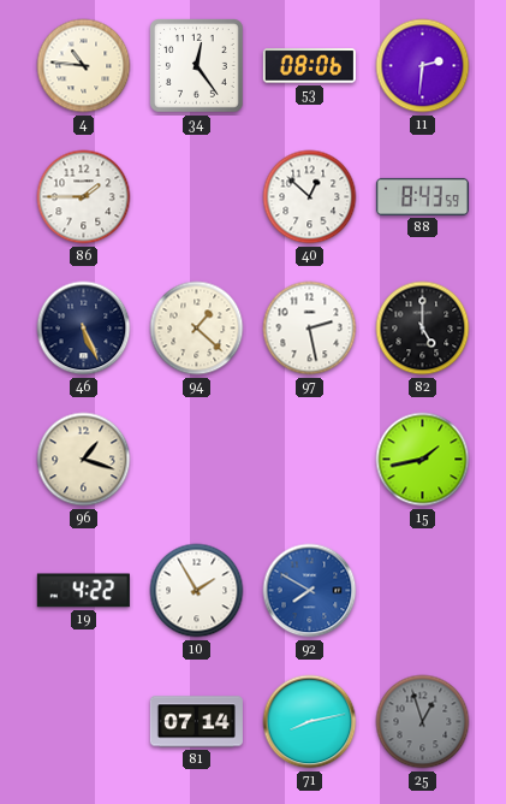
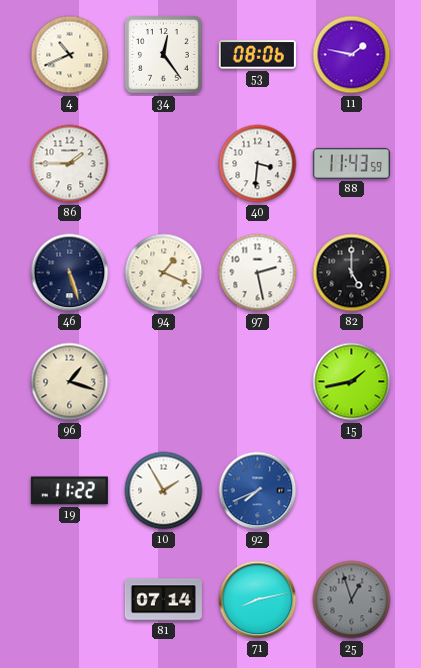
4: 10:46 -> 10:41
11: 2:31 -> 1:47
40: 12:52 -> 3:31
88: 8:43 -> 11:43
46: 5:26 -> 5:27
94: 1:22 -> 1:19
19: 4:22 -> 11:22
92: 7:50 -> 7:41
